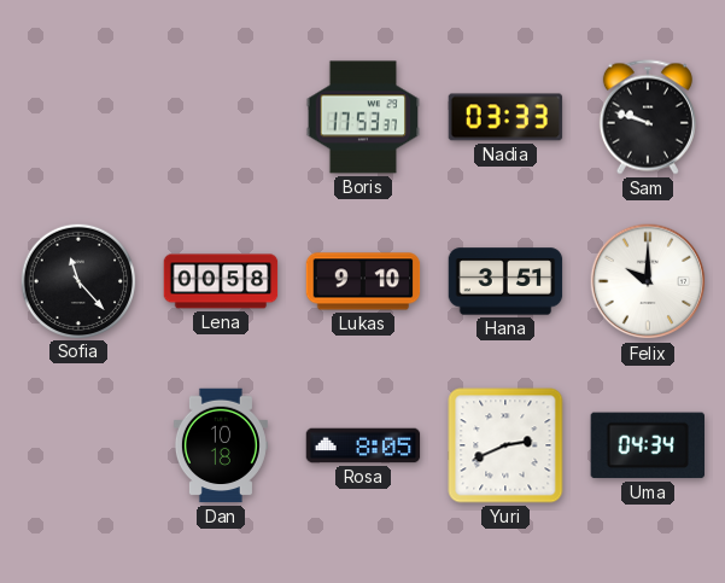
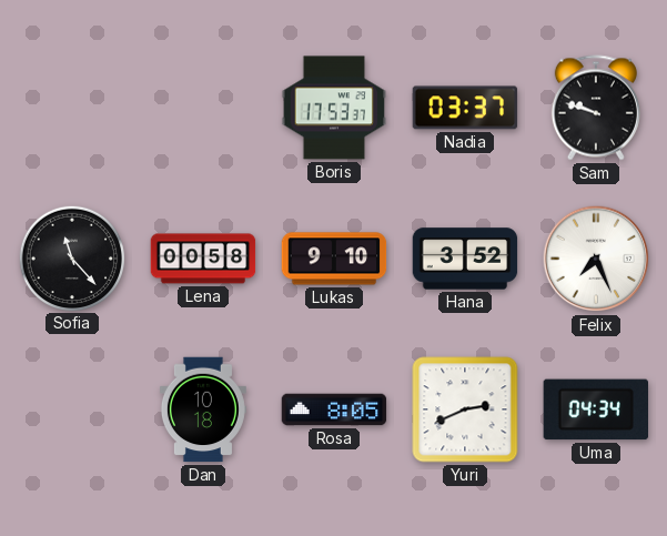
Nadia: 03:33 -> 03:37
Hana: 3:51 -> 3:52
Felix: 10:00 -> 7:26
